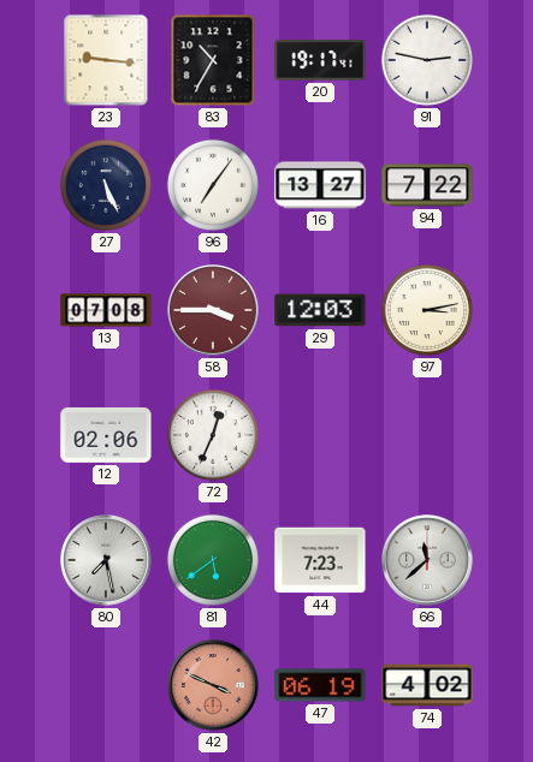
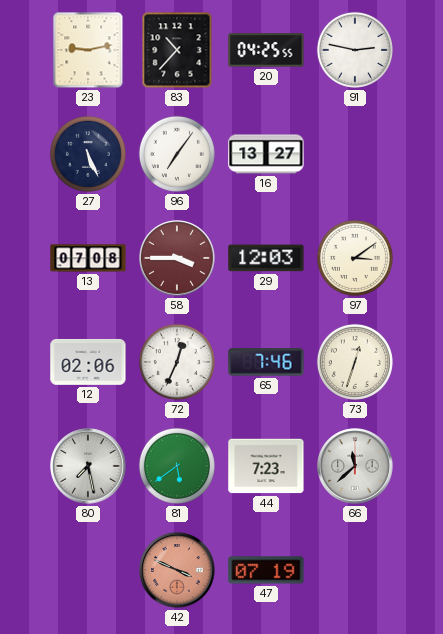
23: 9:16 -> 9:13
83: 10:35 -> 10:37
20: 19:17 -> 04:25
94: 7:22 -> none
97: 3:13 -> 3:09
65: none -> 7:46
73: none -> 12:33
47: 06:19 -> 07:19
74: 4:02 -> none
